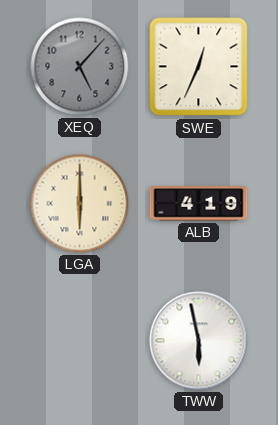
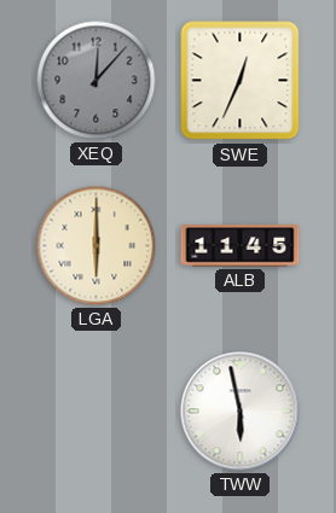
XEQ: 5:07 -> 12:07
ALB: 4:19 -> 11:45
